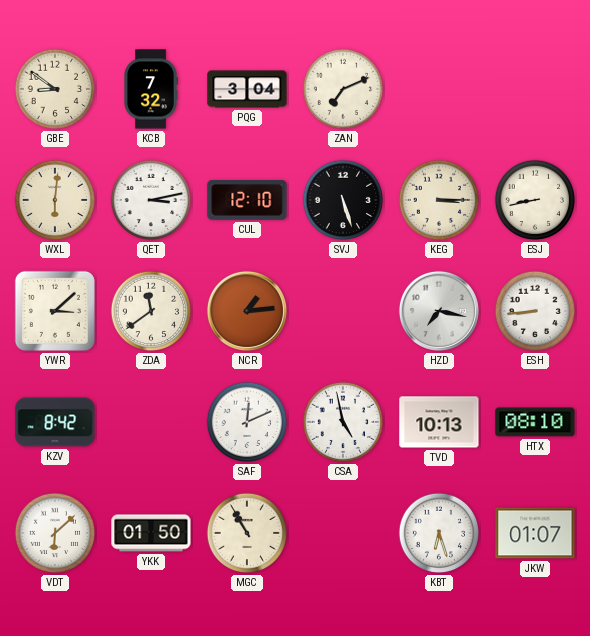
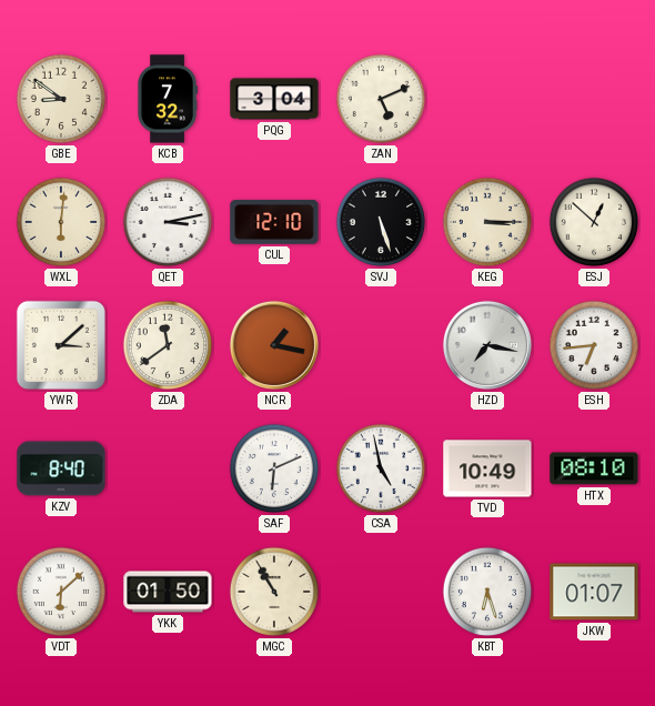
ZAN: 7:11 -> 5:11
ESJ: 8:43 -> 12:52
NCR: 1:14 -> 1:17
ESH: 8:44 -> 6:44
KZV: 8:42 -> 8:40
SAF: 12:11 -> 6:11
TVD: 10:13 -> 10:49
